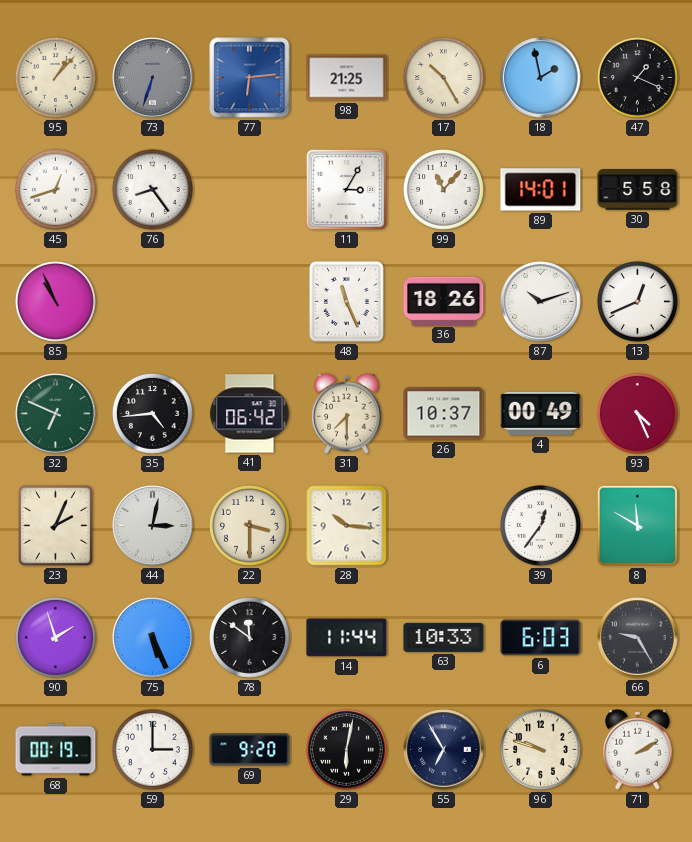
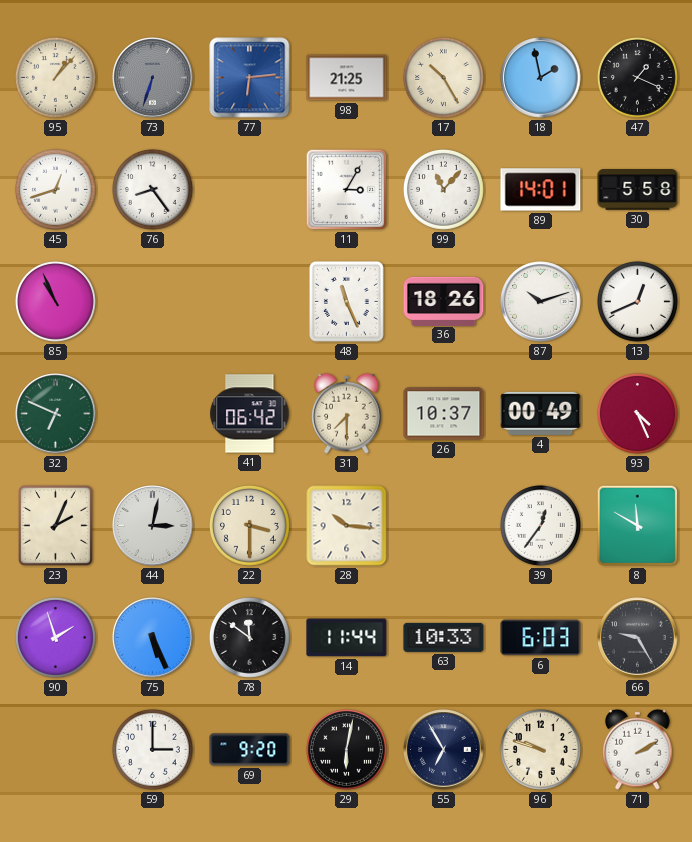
35: 4:44 -> none
68: 00:19 -> none
